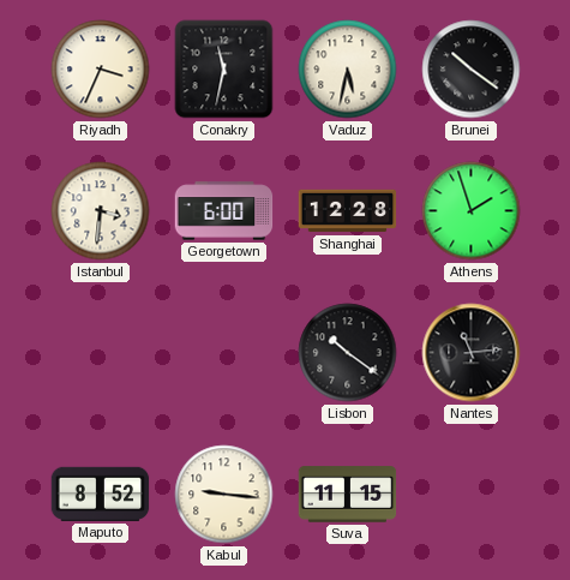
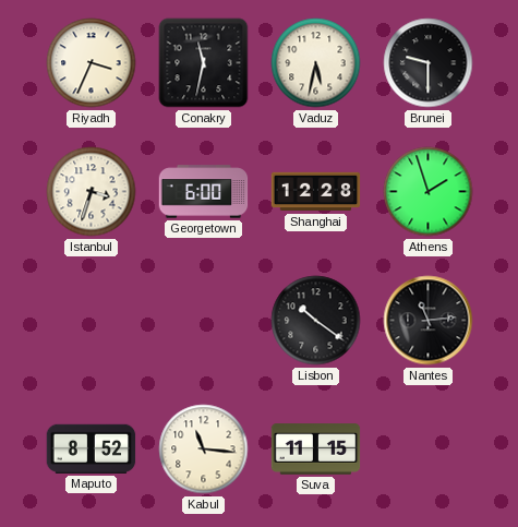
Brunei: 10:21 -> 9:30
Istanbul: 3:31 -> 3:33
Kabul: 9:16 -> 11:16
